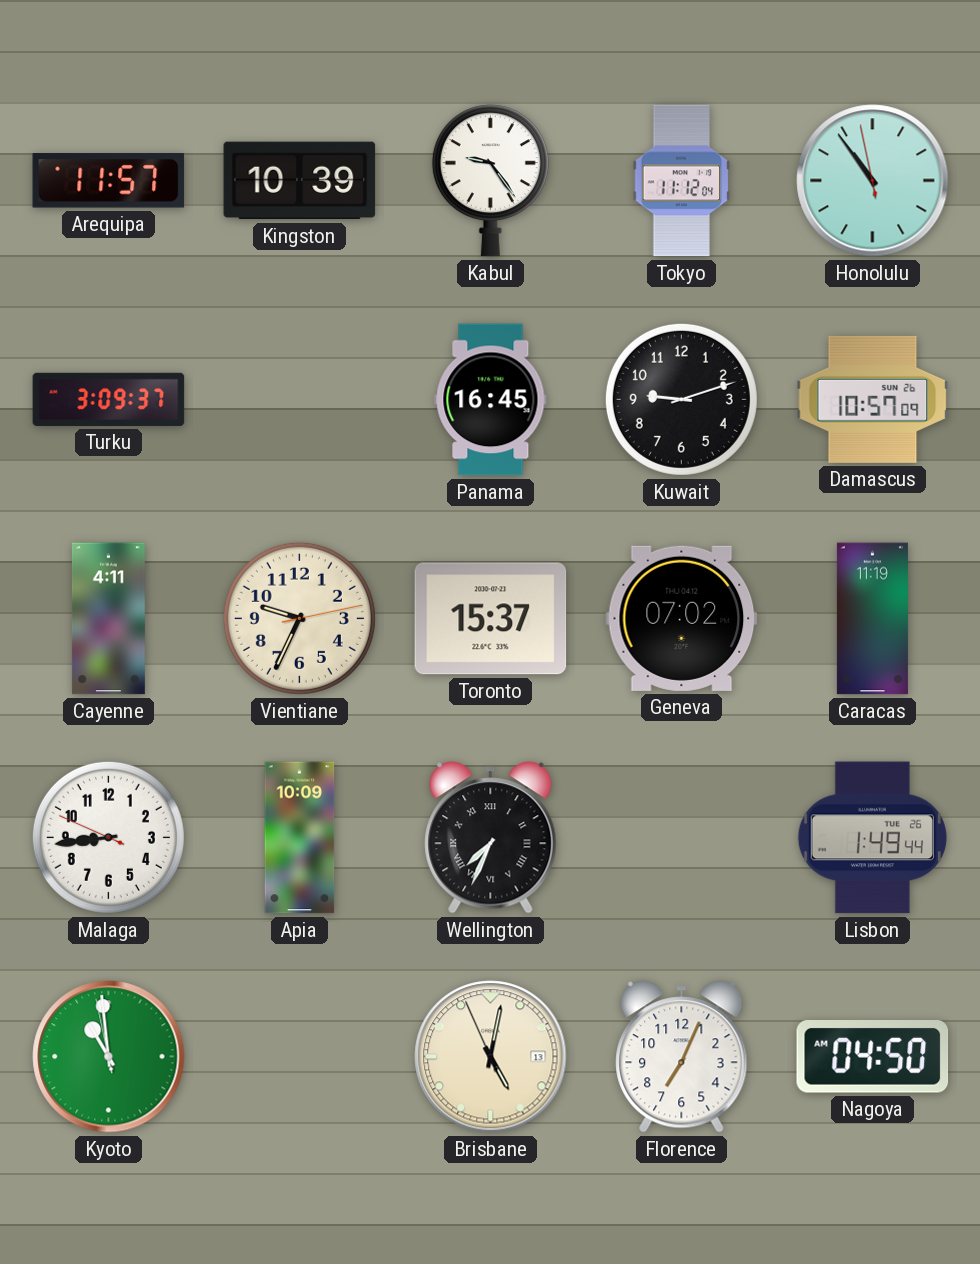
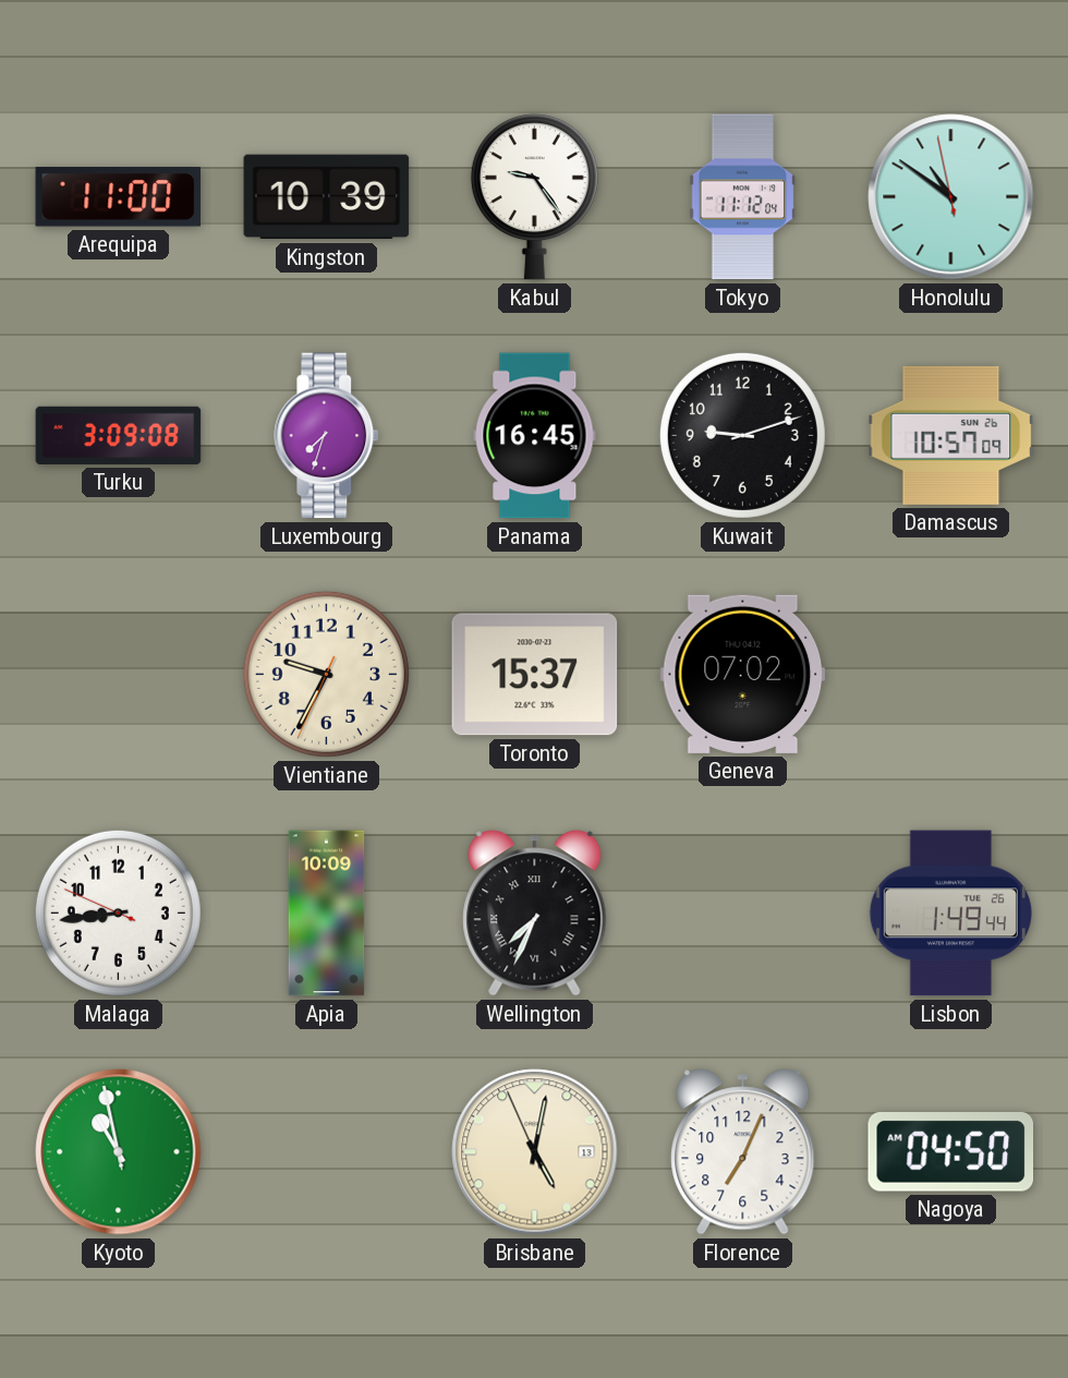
Arequipa: 11:57 -> 11:00
Honolulu: 10:53 -> 10:50
Turku: 3:09:37 -> 3:09:08
Luxembourg: none -> 7:33
Cayenne: 4:11 -> none
Vientiane: 9:34:13 -> 9:34:34
Caracas: 11:19 -> none
Kyoto: 10:58 -> 10:57
